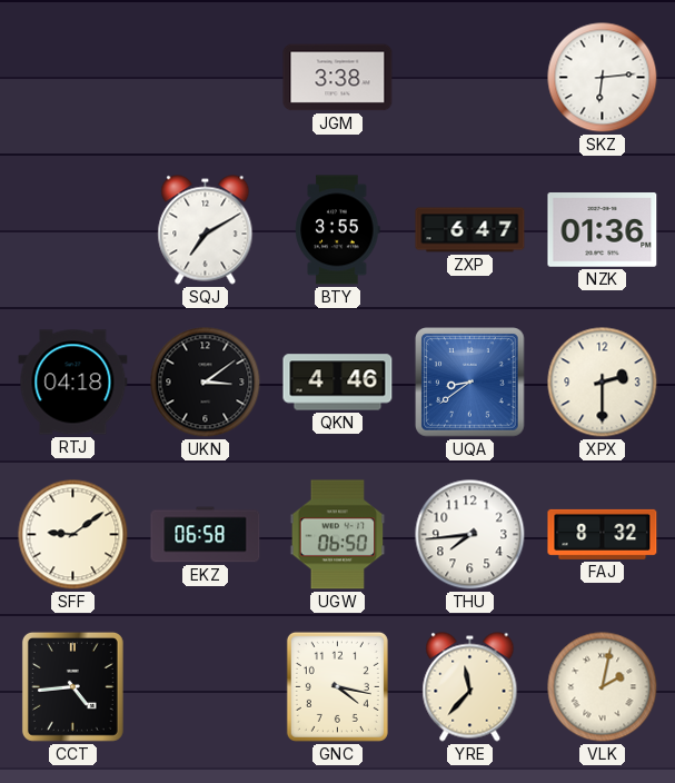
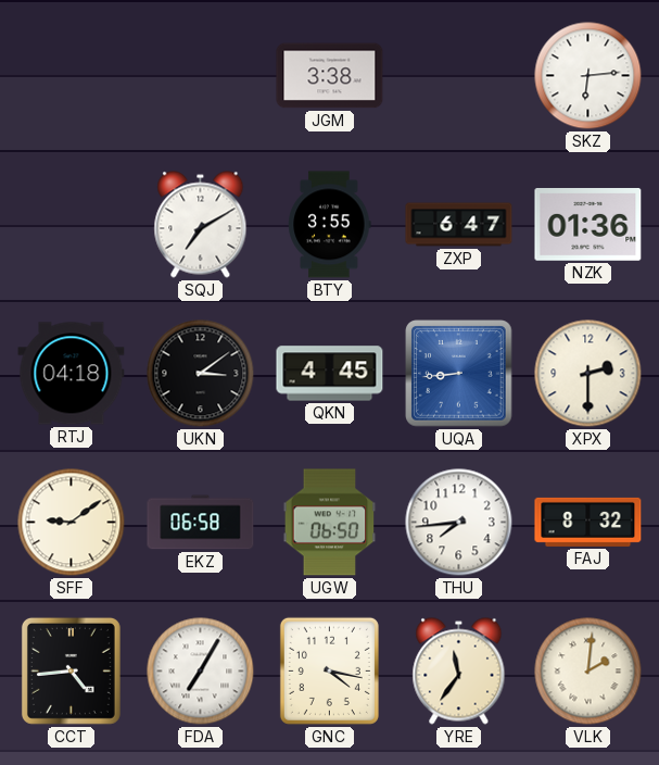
QKN: 4:46 -> 4:45
UQA: 8:39 -> 8:44
FDA: none -> 7:05
YRE: 11:37 -> 11:36
VLK: 2:02 -> 2:01
